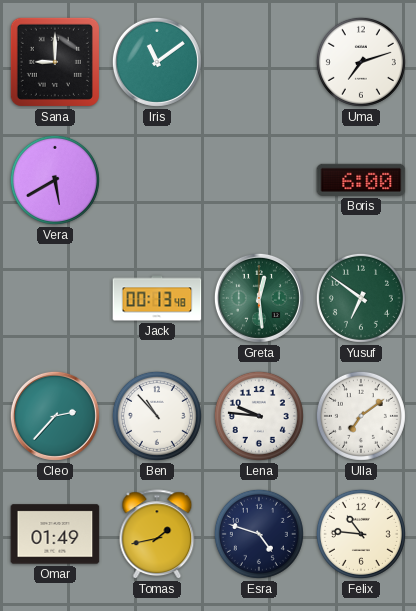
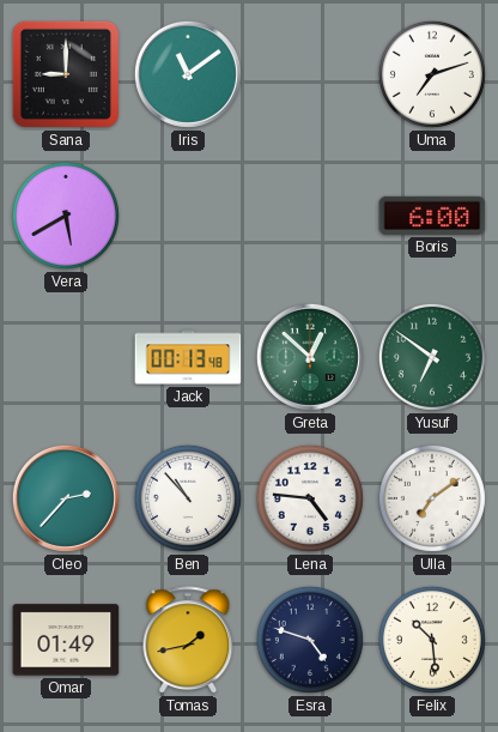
Greta: 12:29 -> 12:52
Lena: 9:46 -> 4:46
Felix: 10:46 -> 10:29
